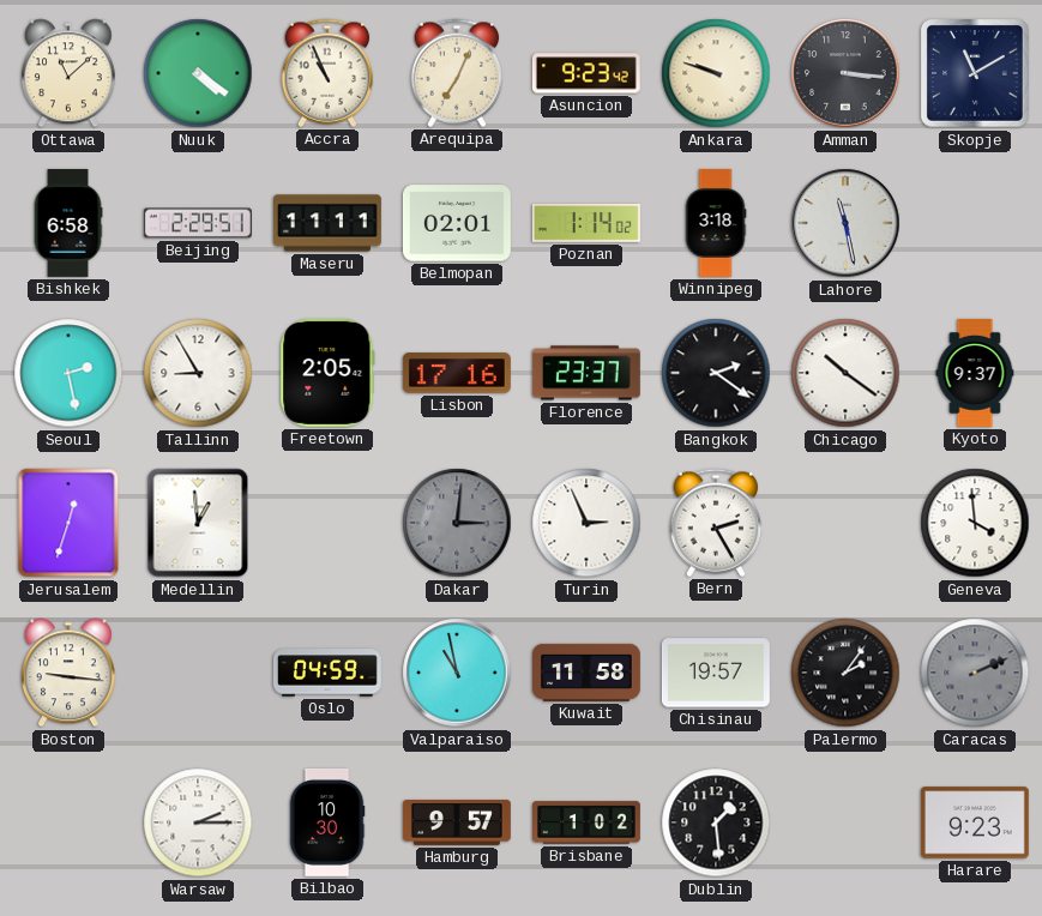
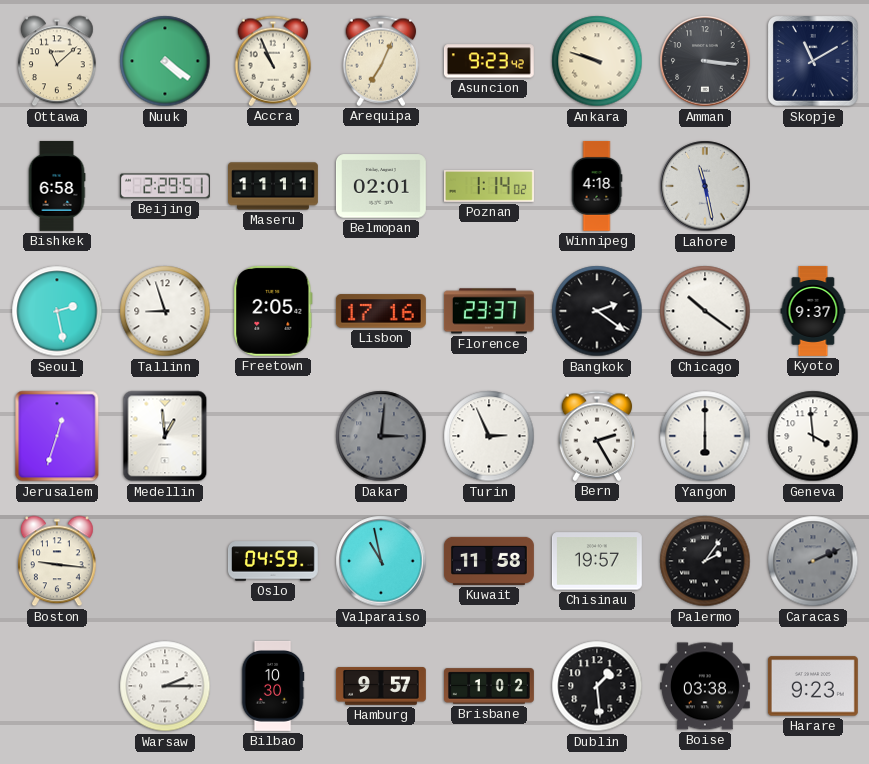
Winnipeg: 3:18 -> 4:18
Tallinn: 8:55 -> 8:57
Yangon: none -> 6:00
Boise: none -> 03:38
